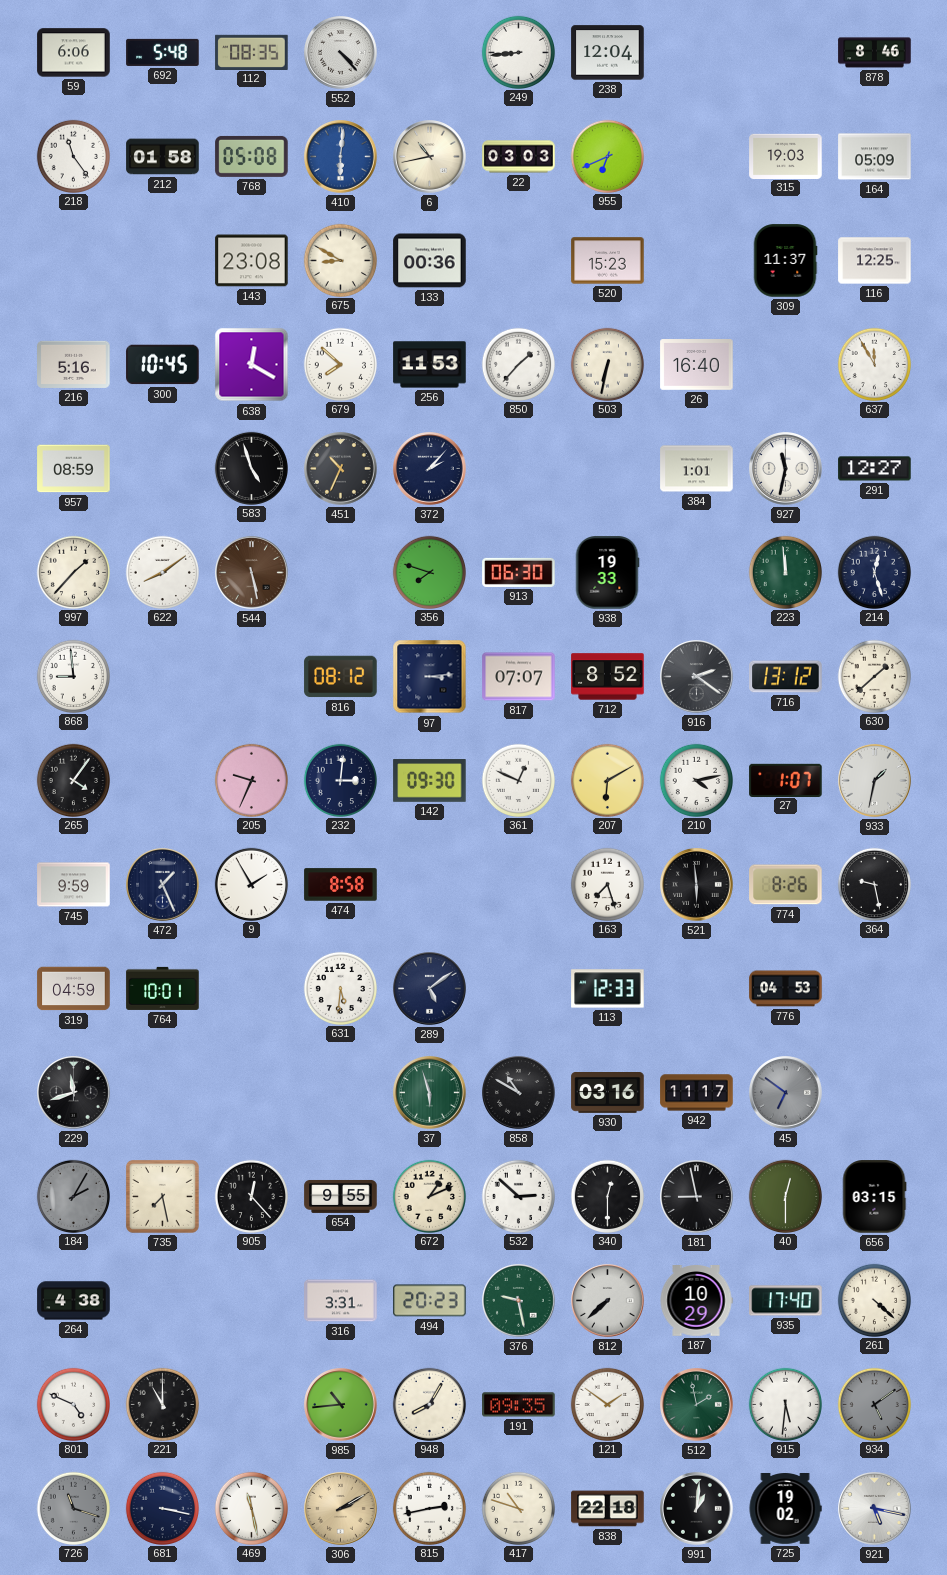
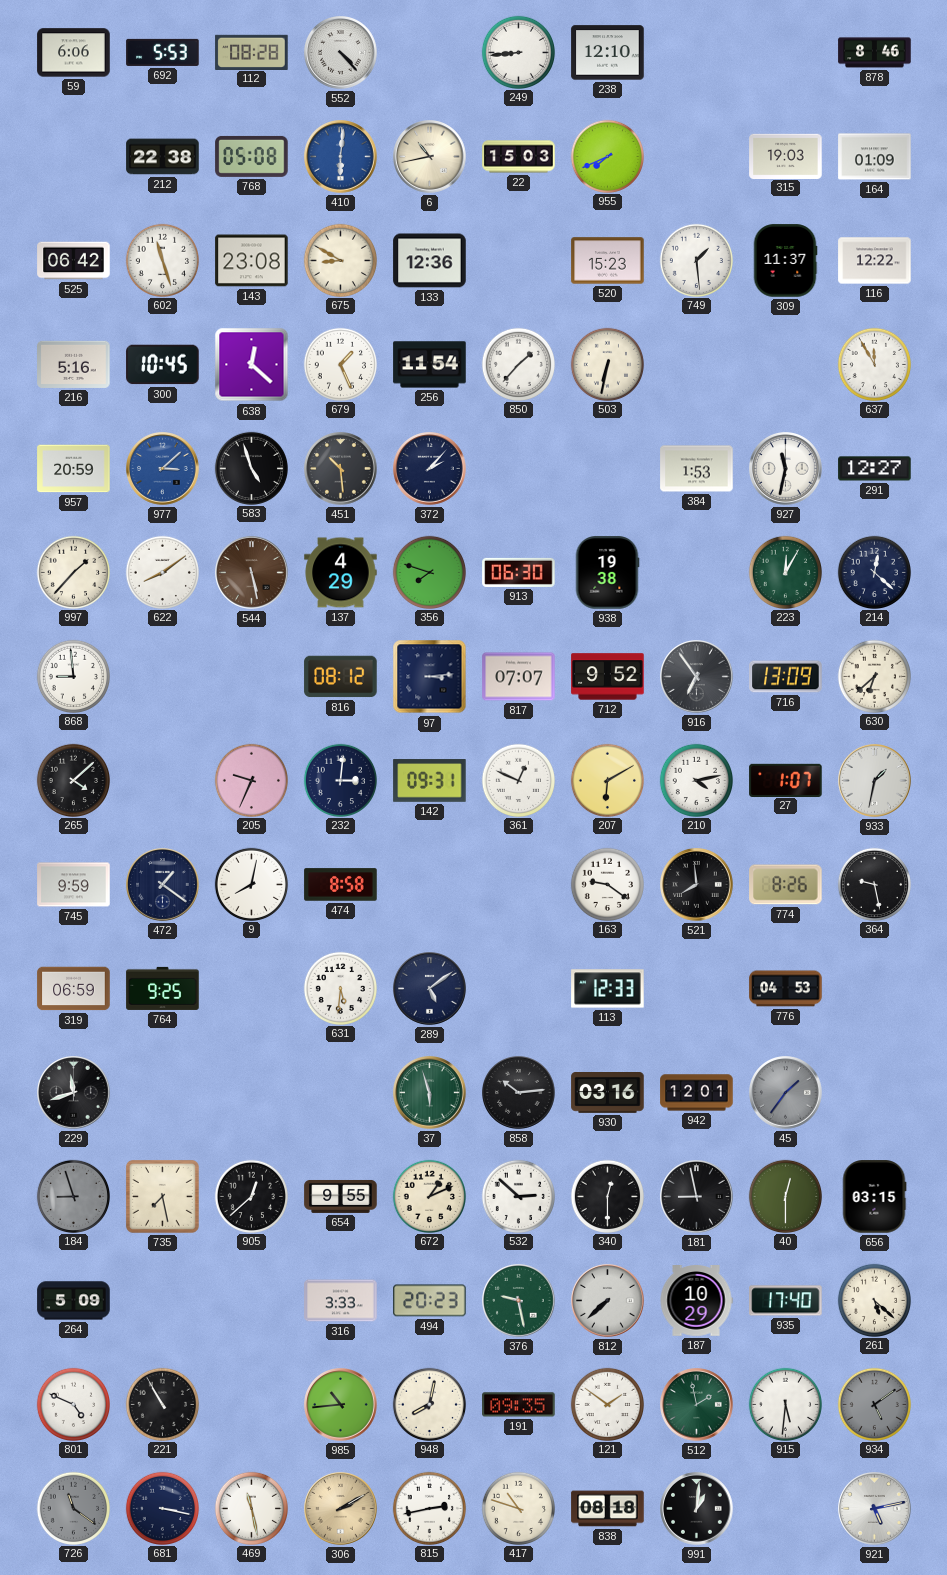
692: 5:48 -> 5:53
112: 08:35 -> 08:28
238: 12:04 -> 12:10
218: 11:24 -> none
212: 01:58 -> 22:38
22: 03:03 -> 15:03
955: 6:41 -> 7:41
164: 05:09 -> 01:09
525: none -> 06:42
602: none -> 11:27
133: 00:36 -> 12:36
749: none -> 1:29
116: 12:25 -> 12:22
638: 12:20 -> 12:22
679: 7:52 -> 1:26
256: 11:53 -> 11:54
26: 16:40 -> none
957: 08:59 -> 20:59
977: none -> 3:08
451: 10:34 -> 10:29
384: 1:01 -> 1:53
137: none -> 4:29
938: 19:33 -> 19:38
223: 11:59 -> 12:05
214: 12:27 -> 12:22
712: 8:52 -> 9:52
916: 2:21 -> 6:54
716: 13:12 -> 13:09
630: 1:38 -> 6:38
265: 4:06 -> 4:08
142: 09:30 -> 09:31
472: 1:26 -> 1:21
9: 1:55 -> 8:02
163: 7:27 -> 9:21
521: 5:59 -> 7:59
319: 04:59 -> 06:59
764: 10:01 -> 9:25
858: 10:50 -> 10:14
942: 11:17 -> 12:01
45: 6:51 -> 1:36
184: 2:05 -> 8:57
905: 12:23 -> 12:38
264: 4:38 -> 5:09
316: 3:31 -> 3:33
261: 4:22 -> 5:22
221: 11:00 -> 10:55
948: 8:05 -> 8:02
726: 11:18 -> 11:21
838: 22:18 -> 08:18
725: 19:02 -> none
921: 5:17 -> 5:13
